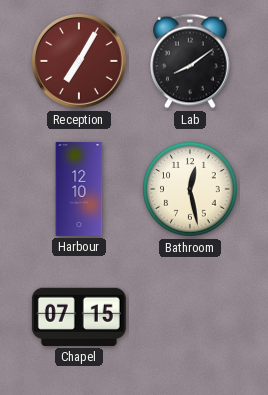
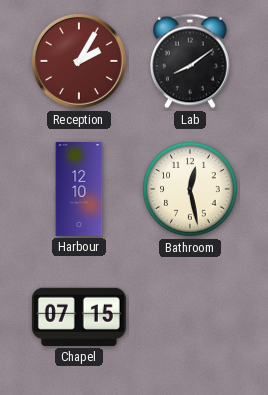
Reception: 7:05 -> 2:05
